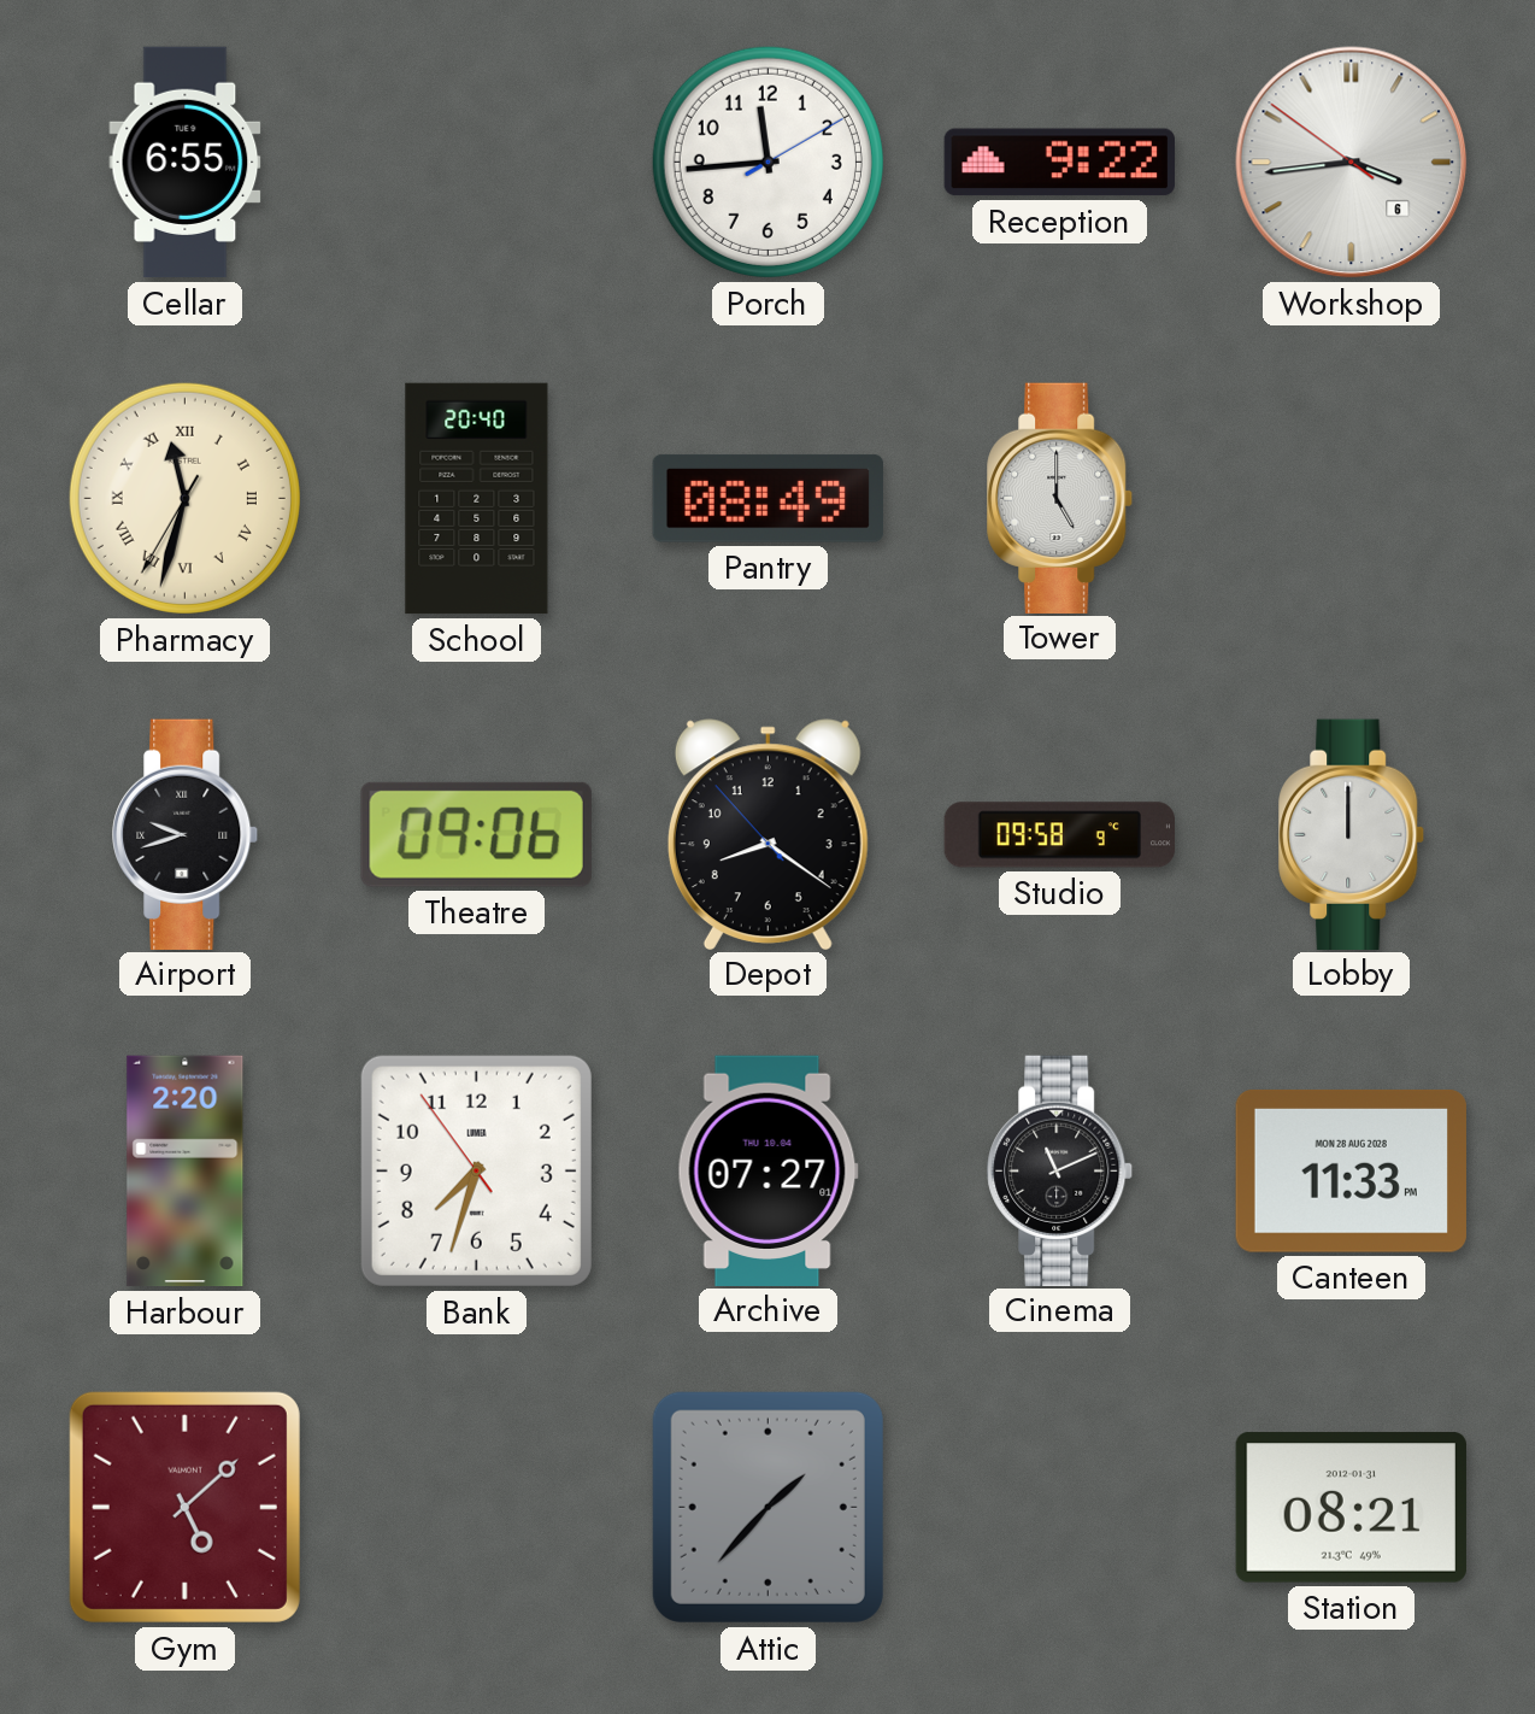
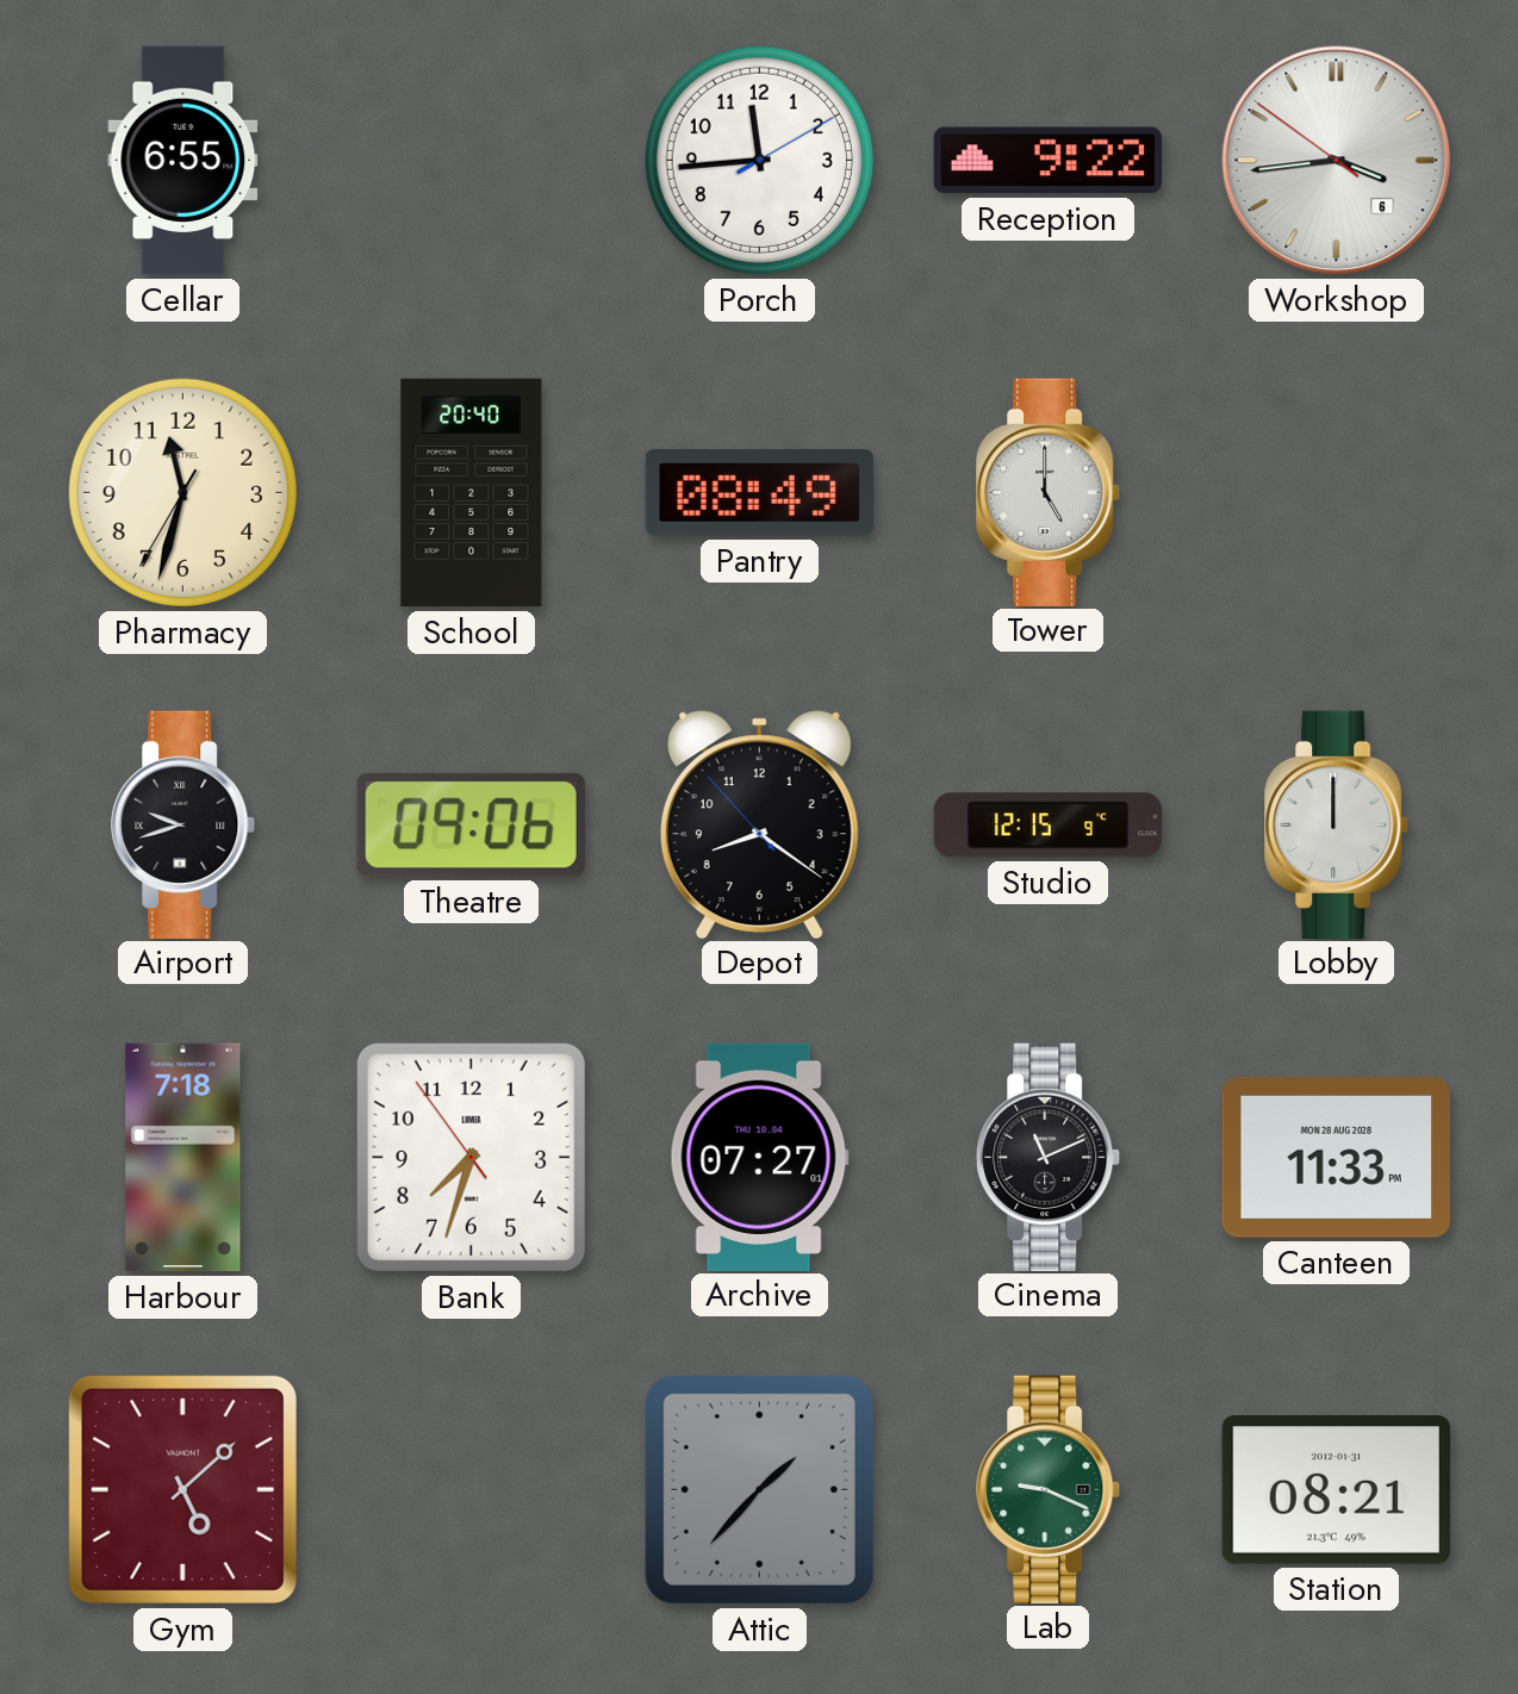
Pharmacy numerals: Roman -> Arabic
Studio: 09:58 -> 12:15
Harbour: 2:20 -> 7:18
Lab: none -> 9:19
